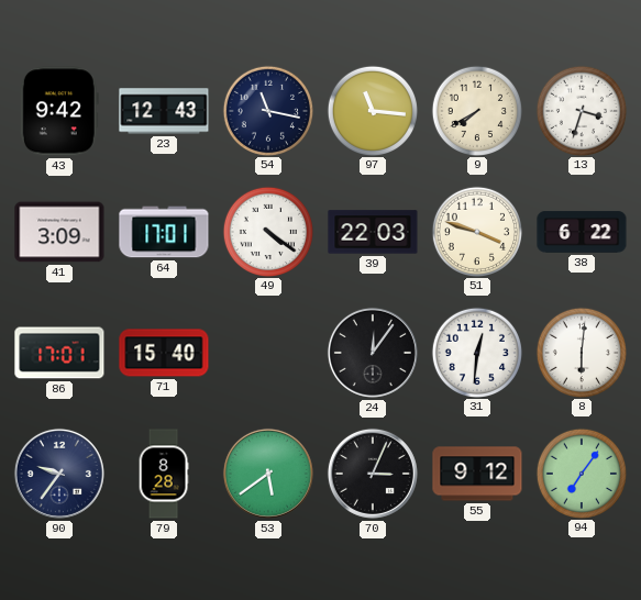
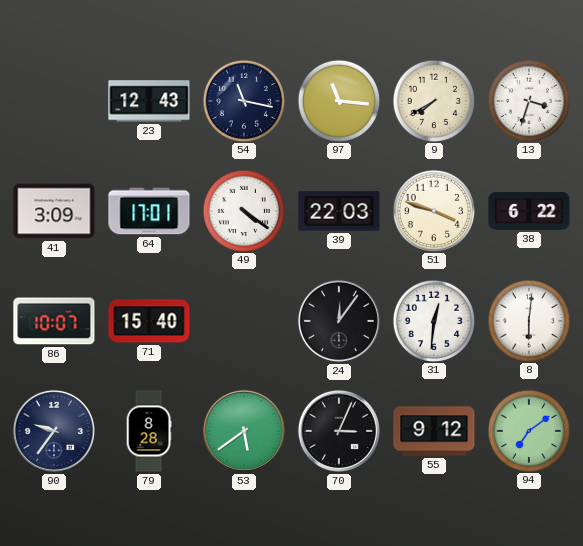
43: 9:42 -> none
86: 17:01 -> 10:07
94: 7:06 -> 7:09
